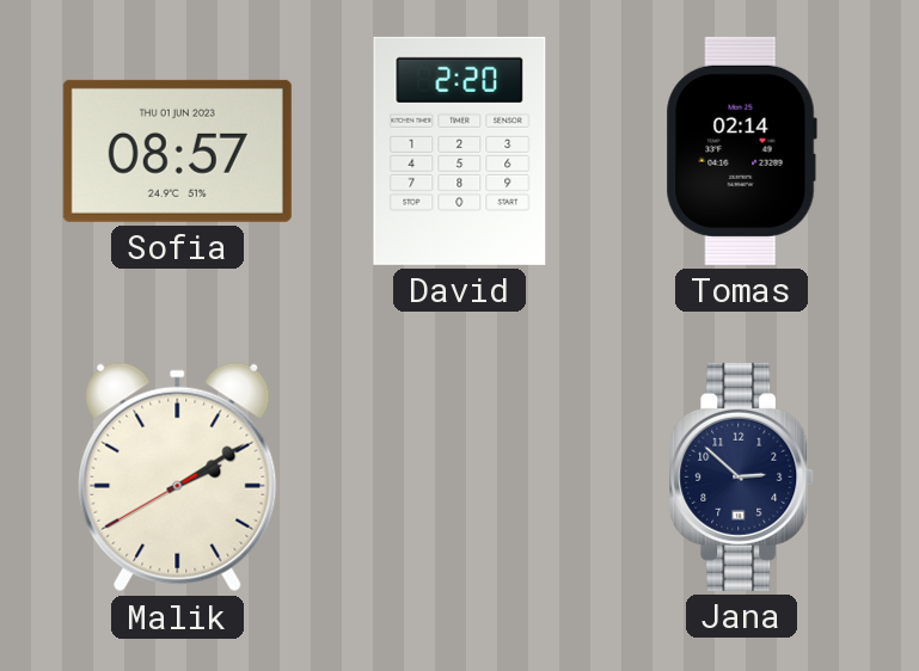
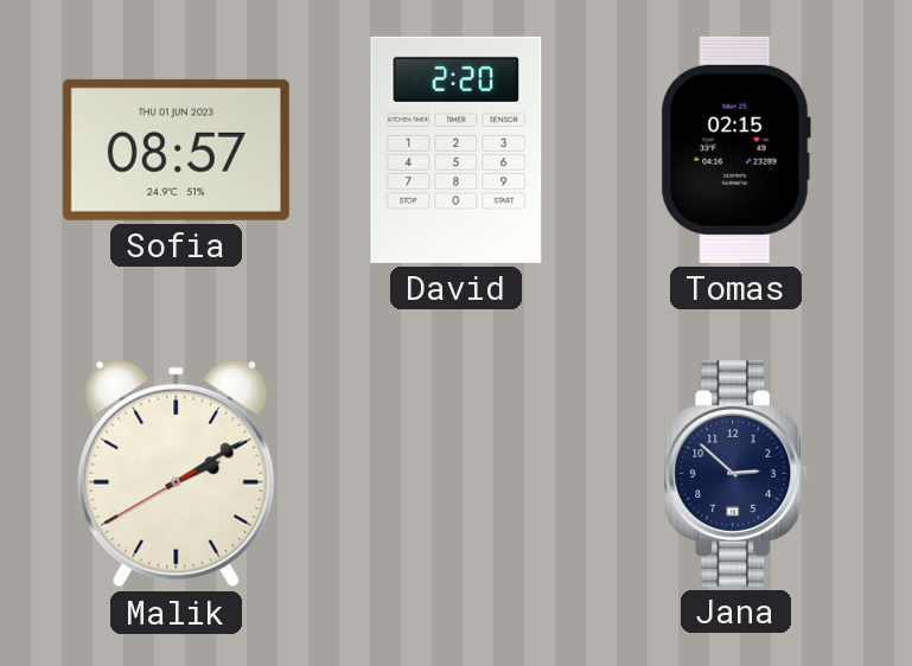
Tomas: 02:14 -> 02:15
